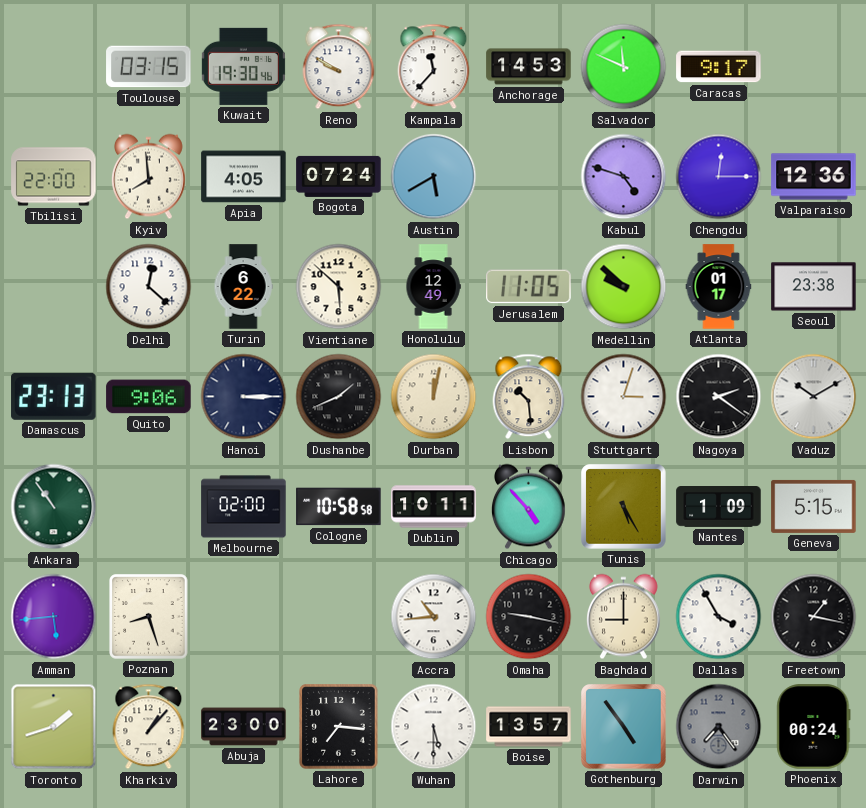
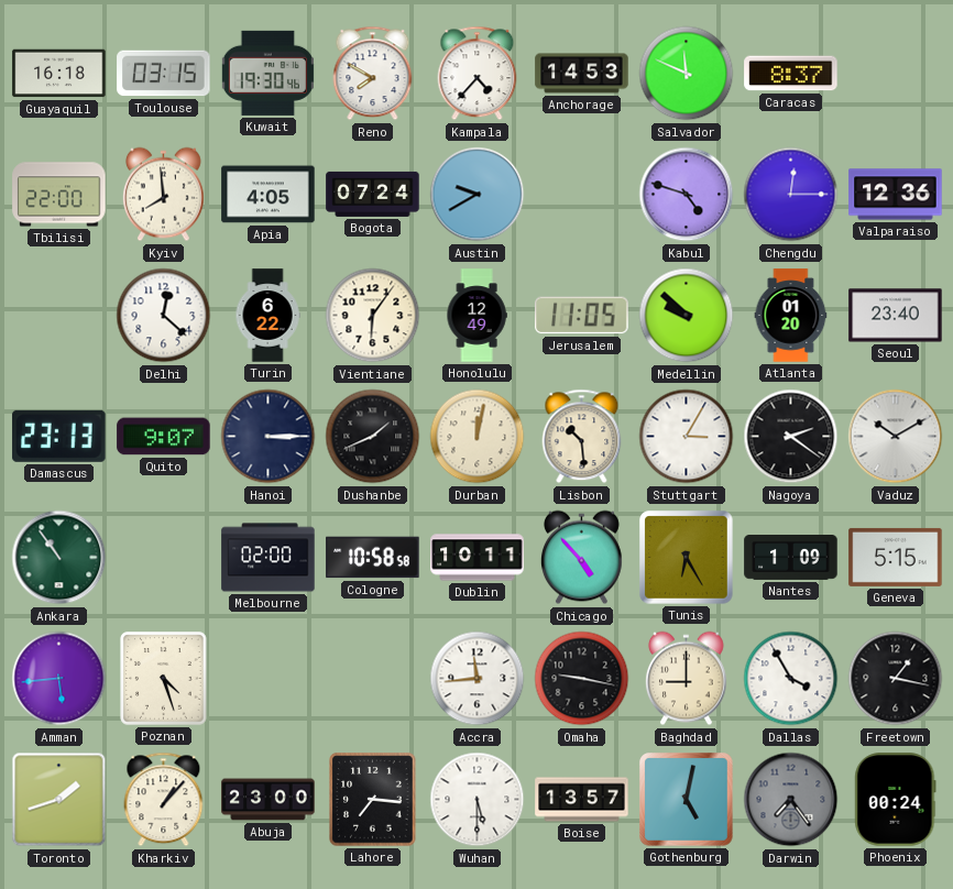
Guayaquil: none -> 16:18
Reno: 9:50 -> 7:50
Kampala: 11:37 -> 4:37
Caracas: 9:17 -> 8:37
Austin: 5:40 -> 9:40
Vientiane: 5:52 -> 6:06
Atlanta: 01:17 -> 01:20
Seoul: 23:38 -> 23:40
Quito: 9:06 -> 9:07
Stuttgart: 3:03 -> 3:05
Tunis: 5:25 -> 6:25
Poznan: 8:27 -> 4:27
Accra: 10:44 -> 11:44
Gothenburg: 4:54 -> 5:02
